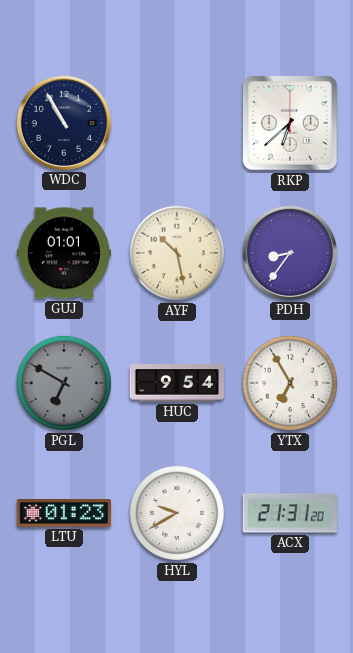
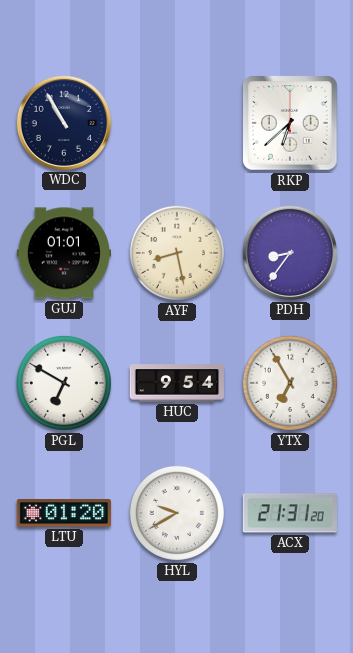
AYF: 10:28 -> 8:28
PGL dial: grey -> white
LTU: 01:23 -> 01:20
